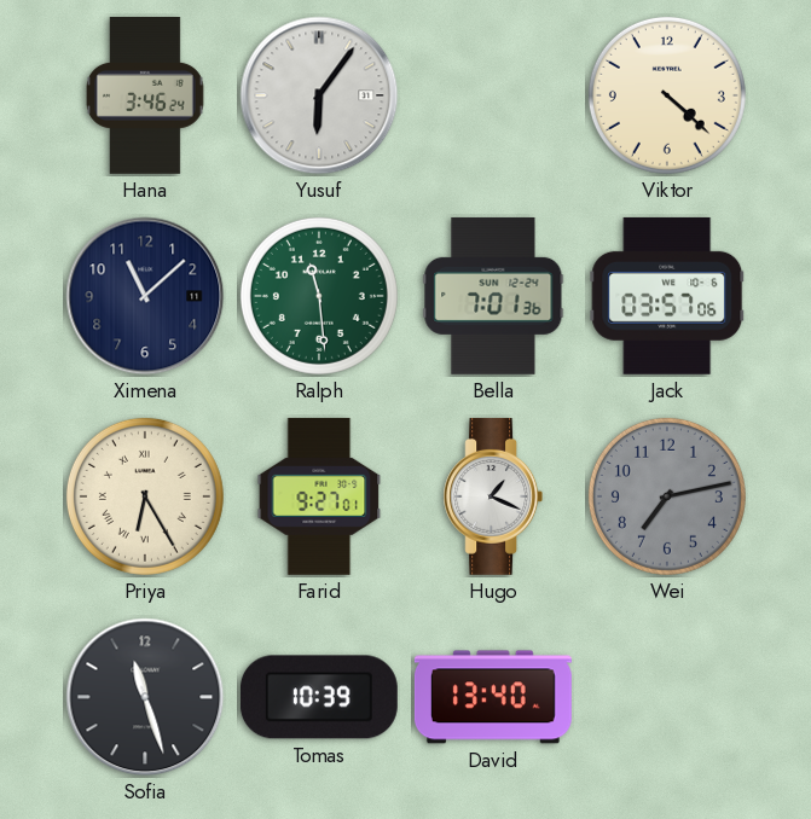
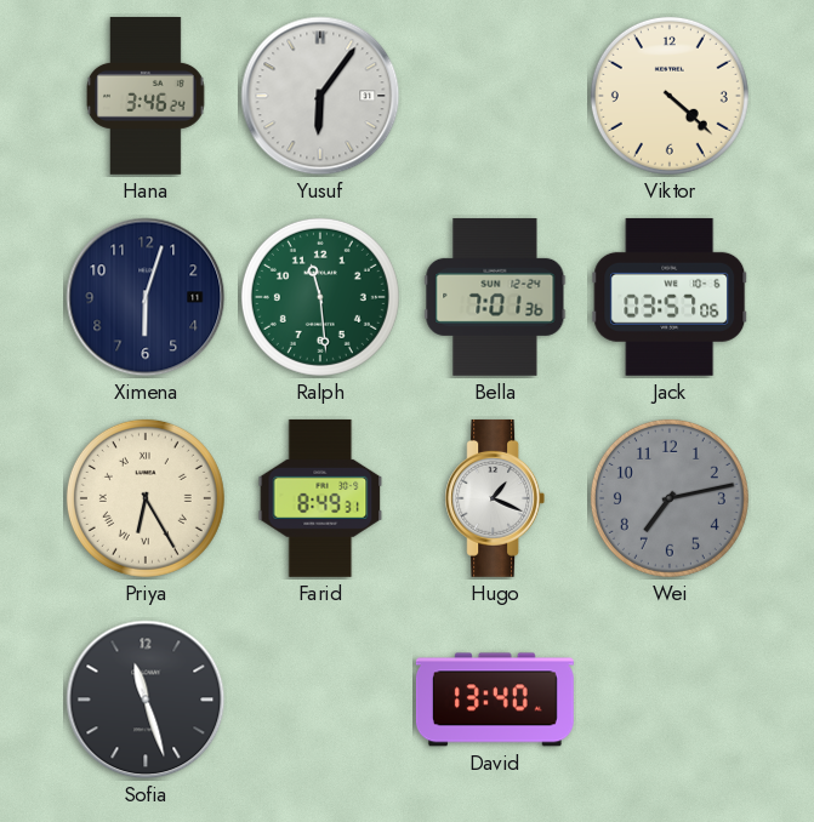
Ximena: 11:08 -> 6:03
Farid: 9:27 -> 8:49
Tomas: 10:39 -> none
